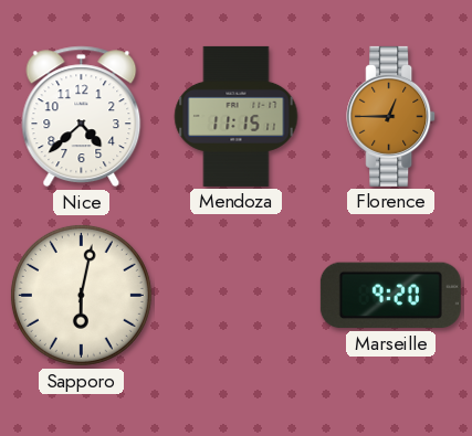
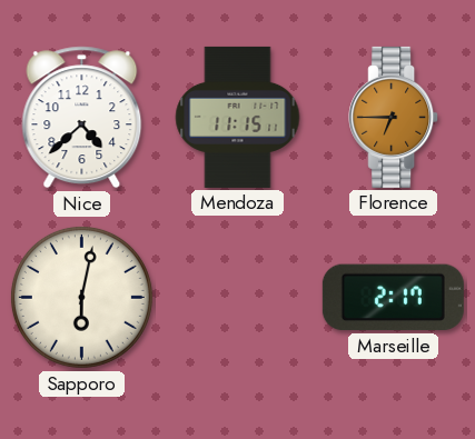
Florence: 12:45 -> 6:45
Marseille: 9:20 -> 2:17
